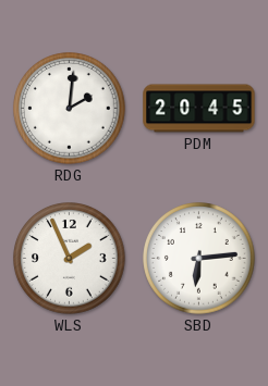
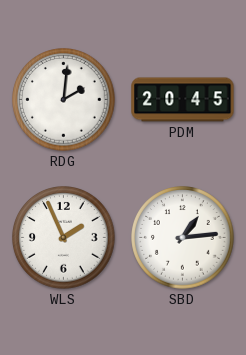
SBD: 6:14 -> 1:14
